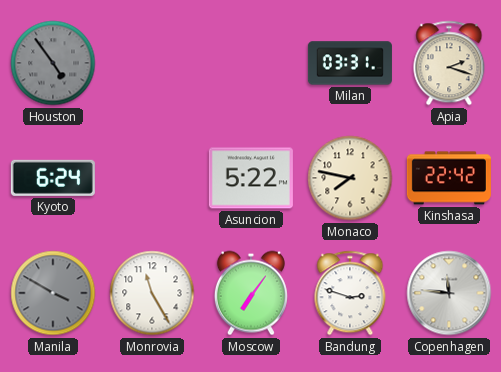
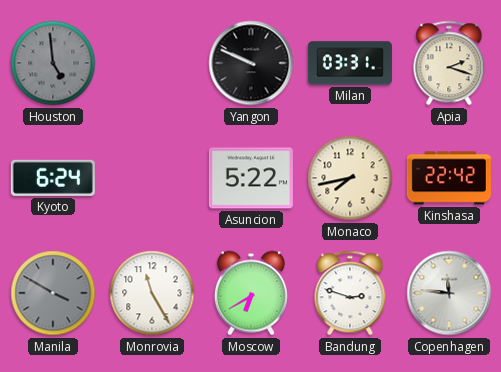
Houston: 4:54 -> 4:59
Yangon: none -> 9:49
Monaco: 7:47 -> 7:43
Moscow: 7:06 -> 6:40
